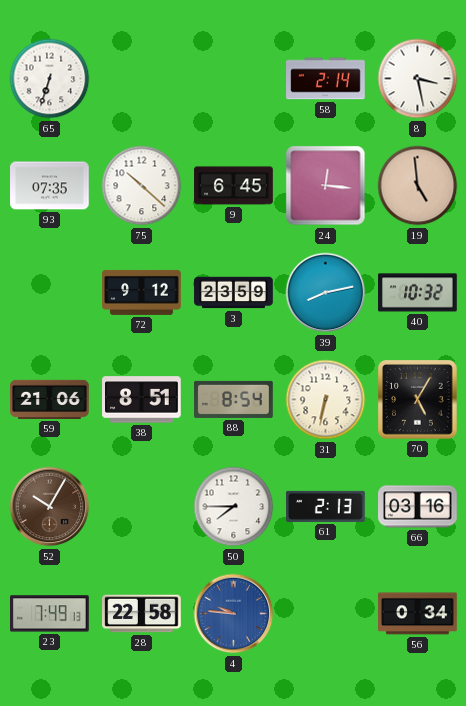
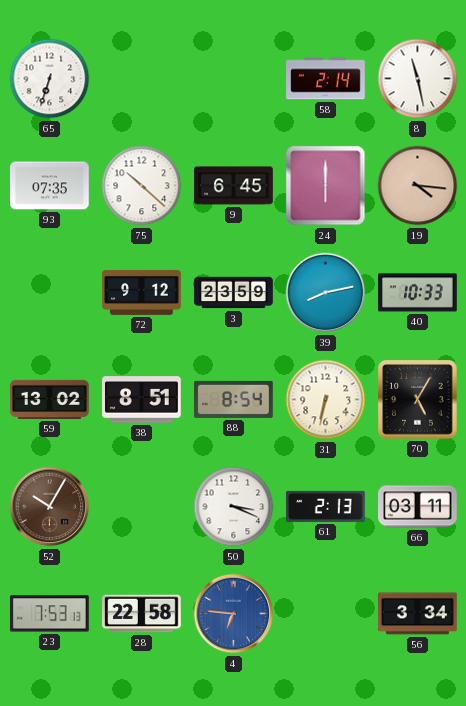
8: 3:28 -> 11:28
24: 12:16 -> 6:00
19: 4:59 -> 4:16
40: 10:32 -> 10:33
59: 21:06 -> 13:02
50: 7:45 -> 3:19
66: 03:16 -> 03:11
23: 7:49 -> 7:53
4: 9:46 -> 6:46
56: 0:34 -> 3:34
